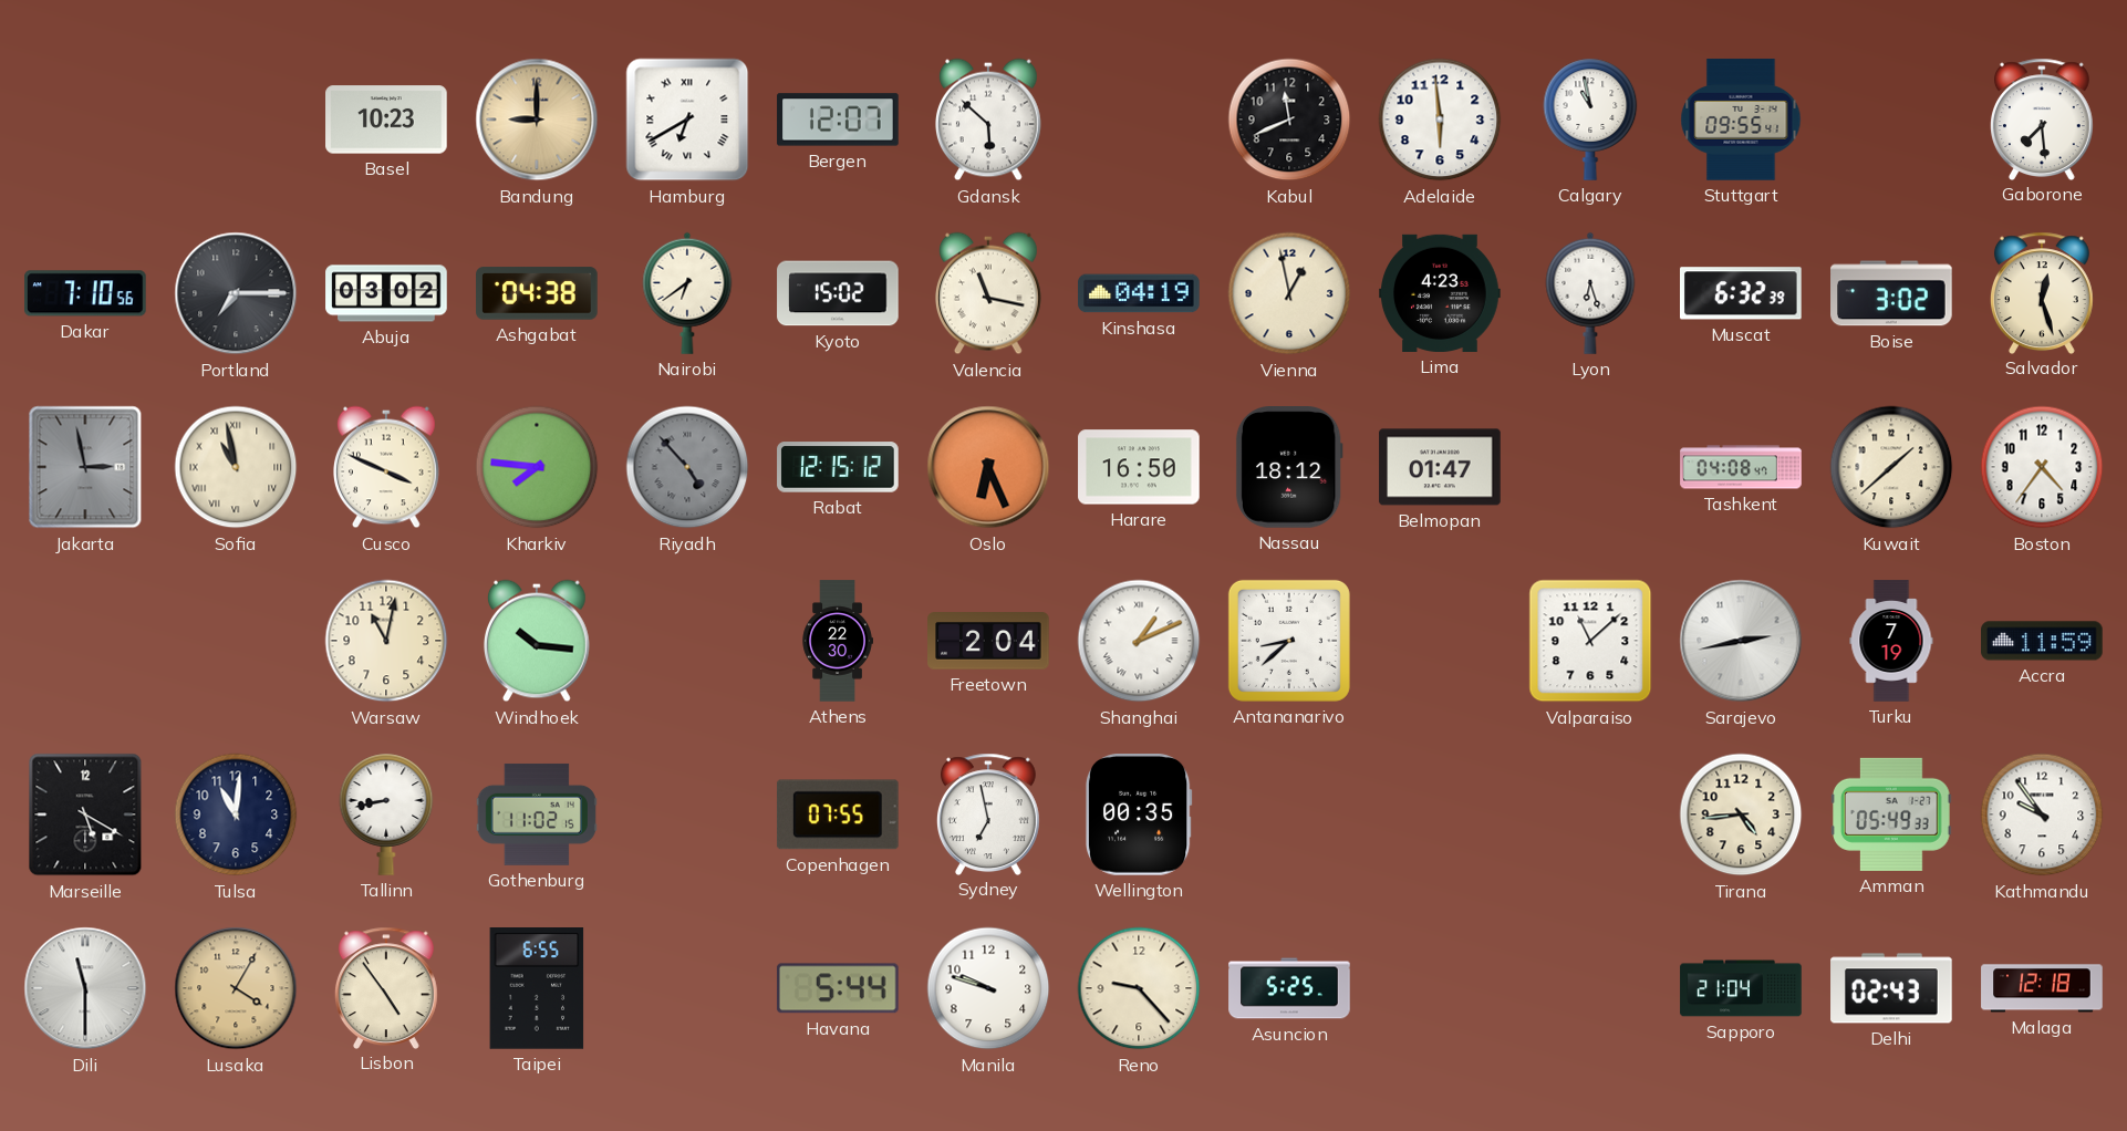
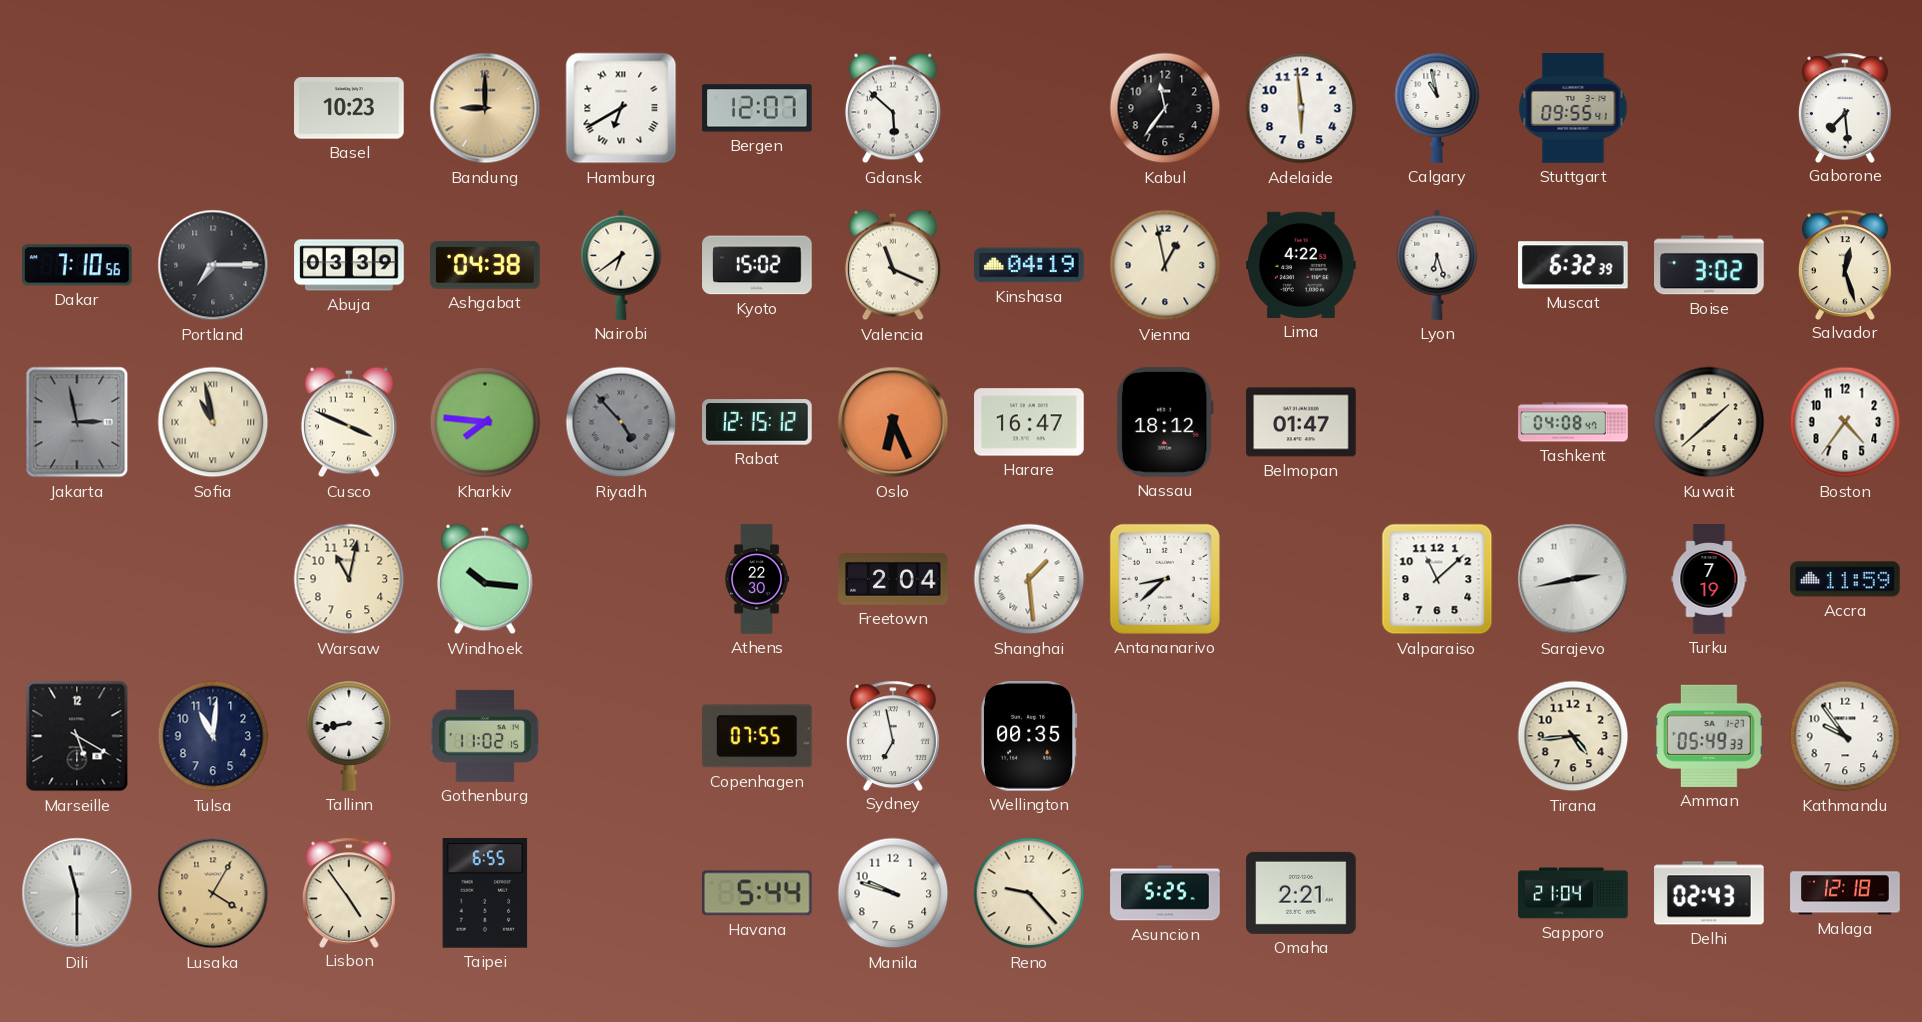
Kabul: 11:41 -> 11:36
Abuja: 03:02 -> 03:39
Valencia: 11:17 -> 11:19
Lima: 4:23 -> 4:22
Harare: 16:50 -> 16:47
Shanghai: 1:11 -> 1:29
Omaha: none -> 2:21
